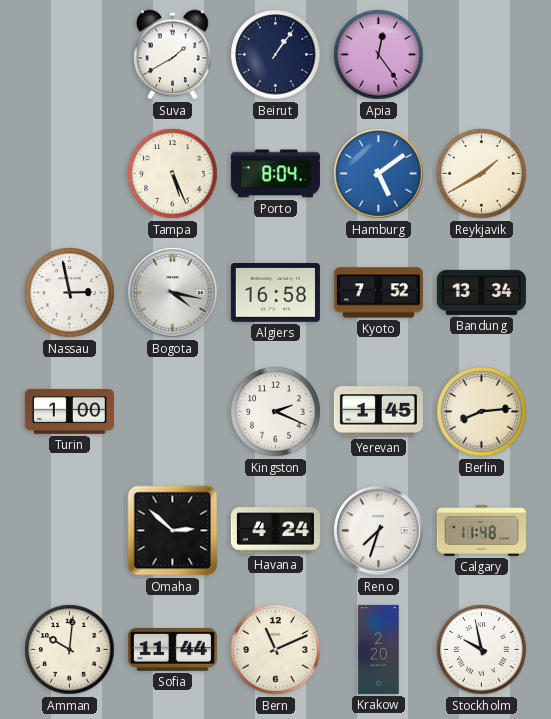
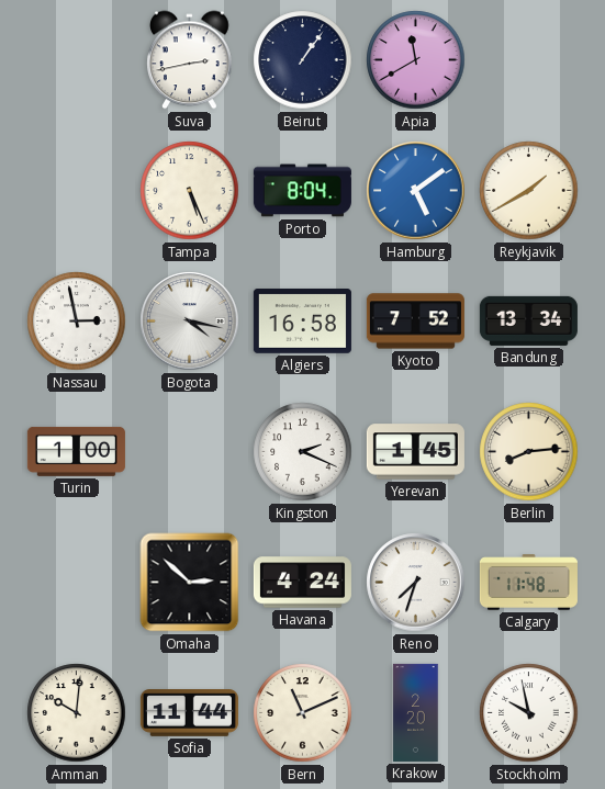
Suva: 1:40 -> 2:43
Apia: 12:24 -> 11:40
